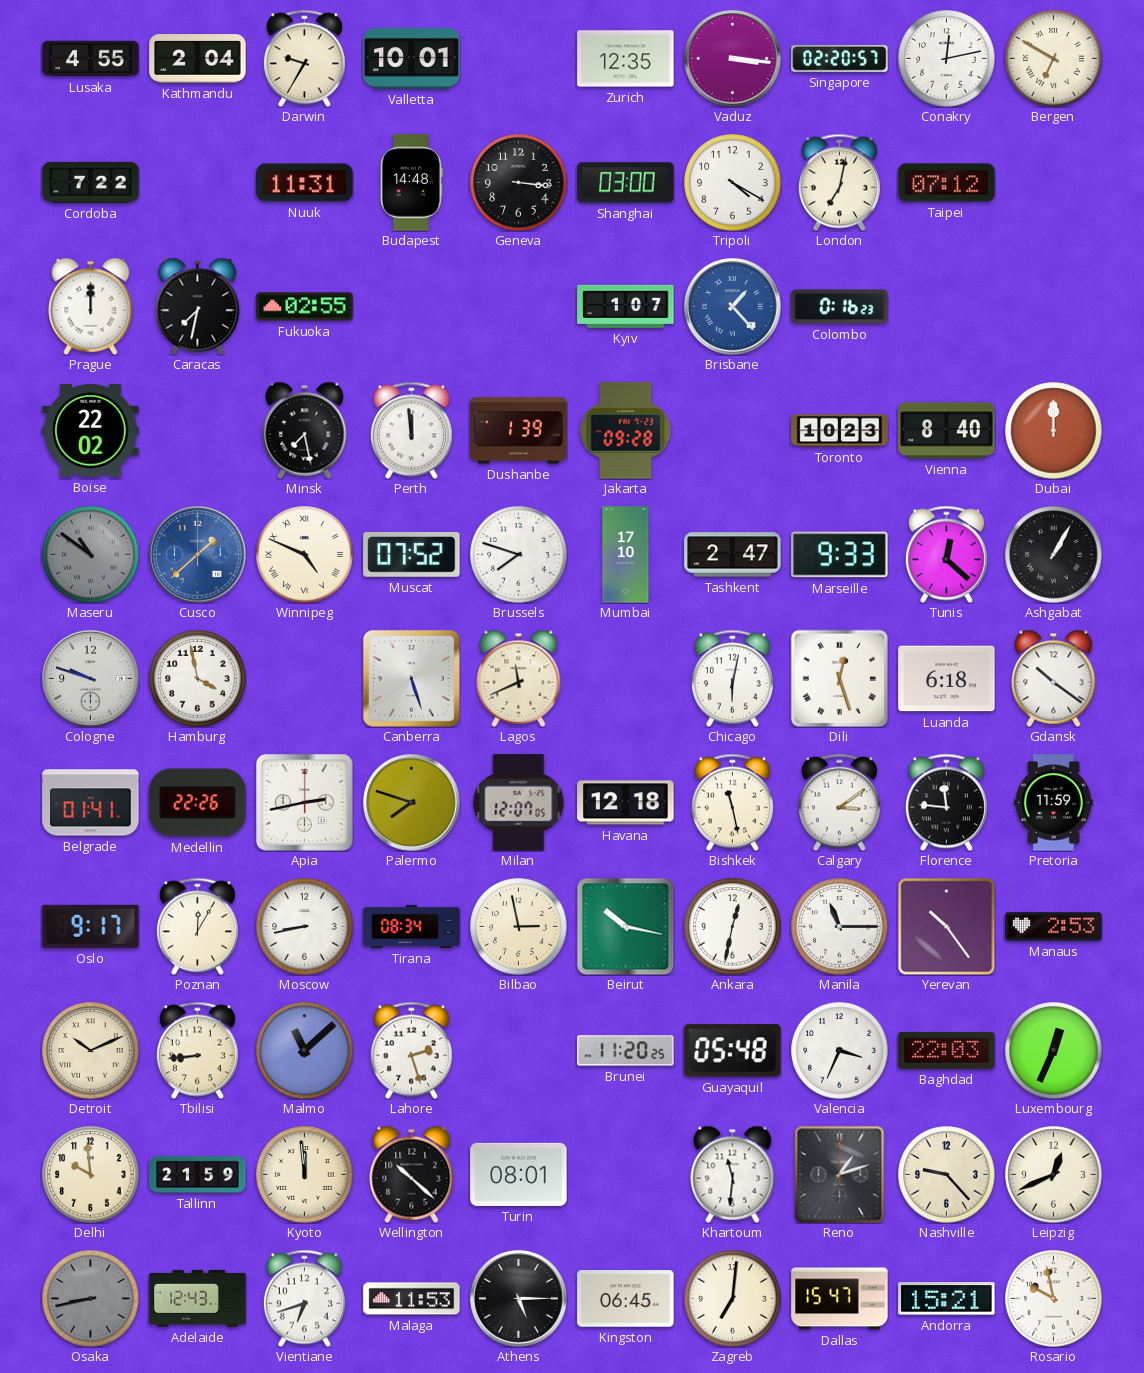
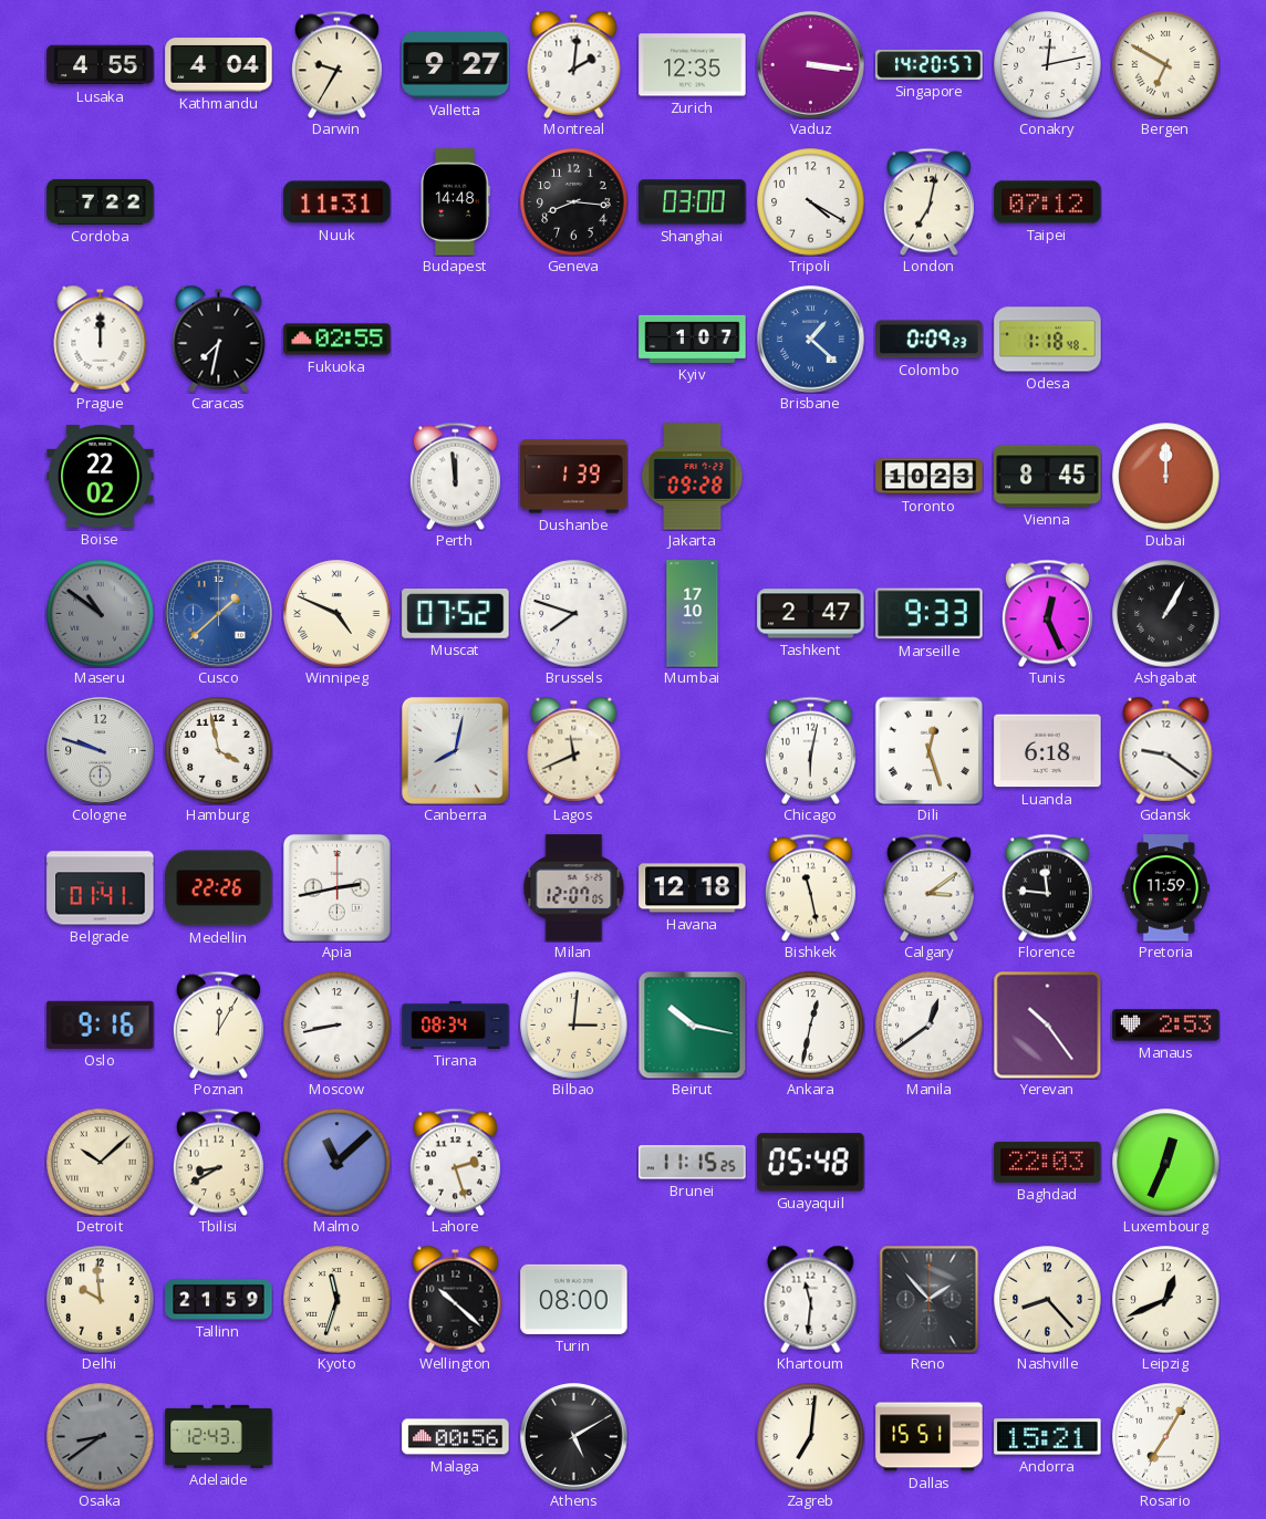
Kathmandu: 2:04 -> 4:04
Valletta: 10:01 -> 9:27
Montreal: none -> 2:01
Singapore: 02:20 -> 14:20
Geneva: 3:16 -> 8:16
Brisbane: 1:23 -> 1:22
Colombo: 0:16 -> 0:09
Odesa: none -> 1:18
Minsk: 7:28 -> none
Vienna: 8:40 -> 8:45
Tunis: 12:22 -> 12:26
Canberra: 5:27 -> 8:02
Gdansk: 10:21 -> 9:21
Palermo: 7:48 -> none
Oslo: 9:17 -> 9:16
Bilbao: 2:58 -> 3:01
Manila: 11:15 -> 12:39
Detroit: 10:11 -> 10:08
Tbilisi: 8:44 -> 8:40
Brunei: 11:20 -> 11:15
Valencia: 3:34 -> none
Kyoto: 11:59 -> 11:33
Turin: 08:01 -> 08:00
Reno: 1:12 -> 1:53
Nashville: 9:23 -> 8:23
Osaka: 8:43 -> 8:39
Vientiane: 6:42 -> none
Malaga: 11:53 -> 00:56
Athens: 5:15 -> 5:10
Kingston: 06:45 -> none
Dallas: 15:47 -> 15:51
Rosario: 9:58 -> 7:05
